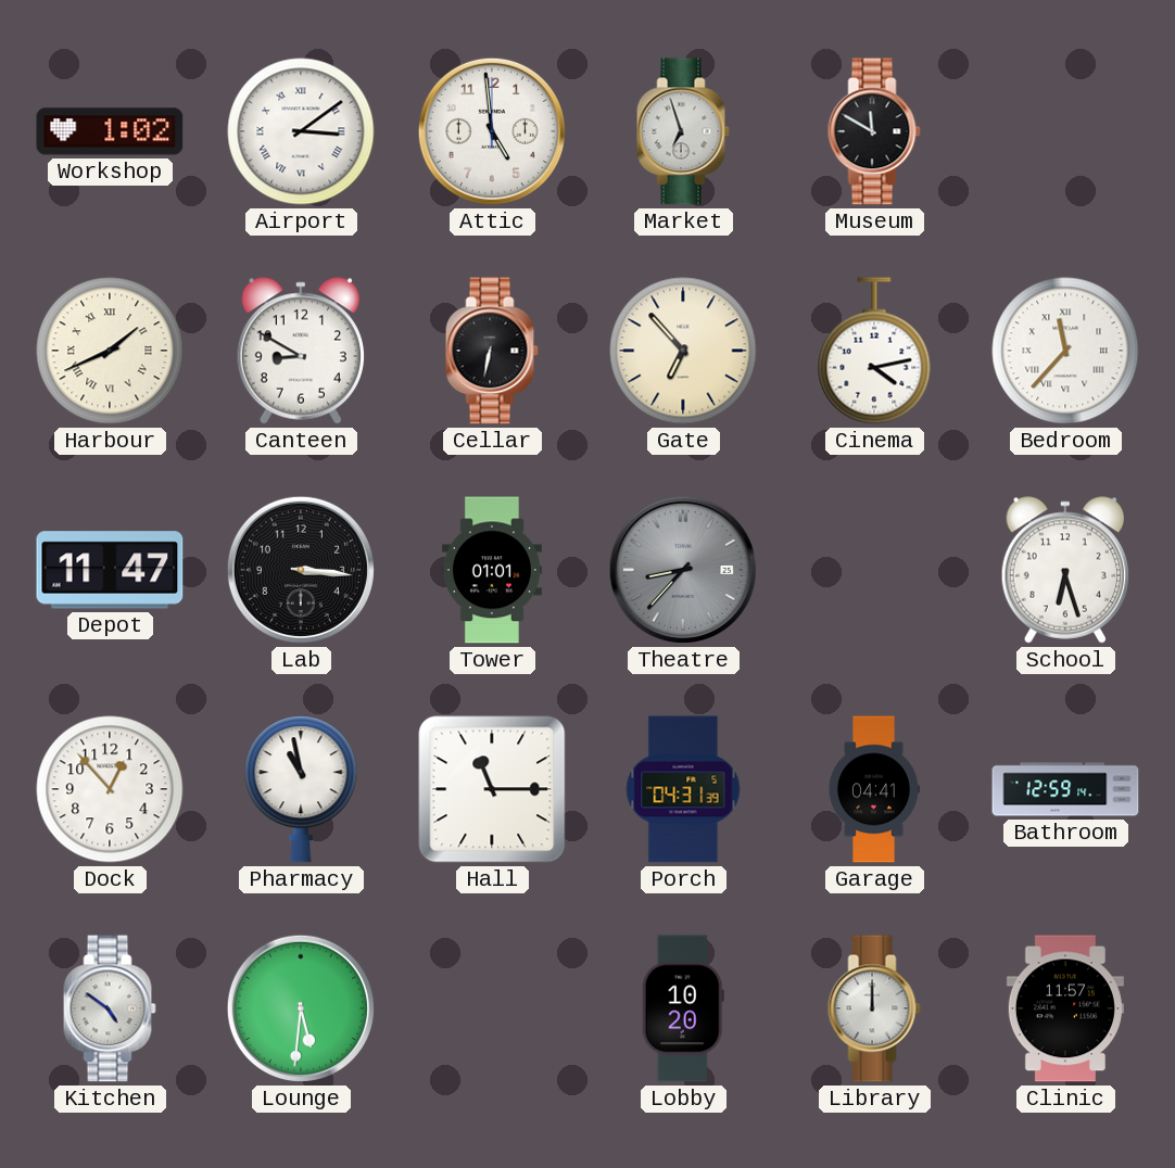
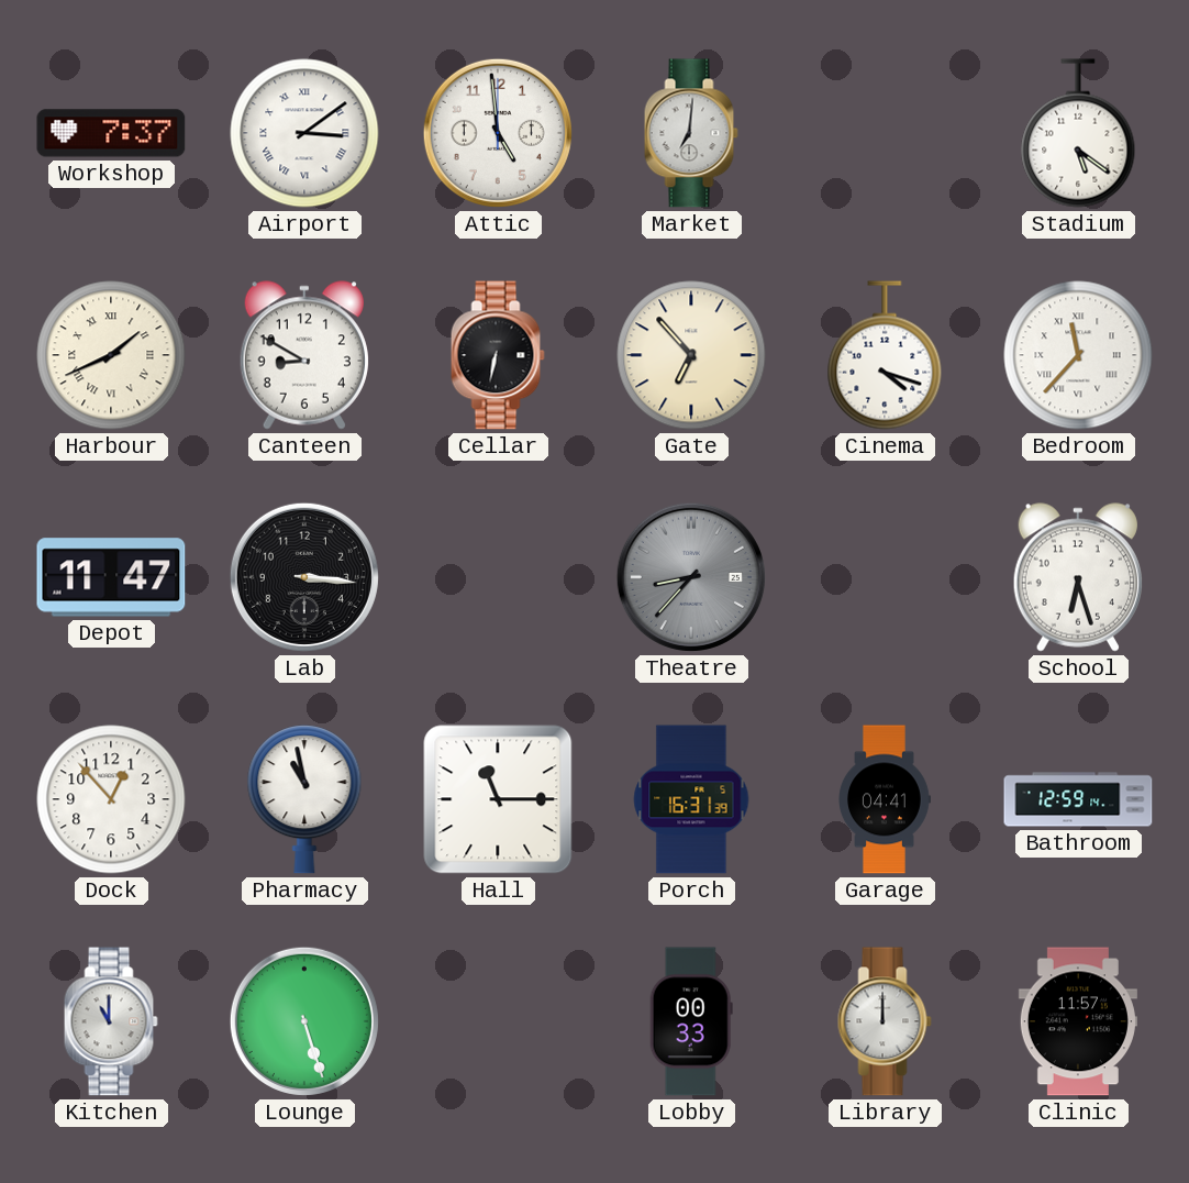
Workshop: 1:02 -> 7:37
Market: 6:57 -> 7:01
Museum: 11:50 -> none
Stadium: none -> 5:21
Cinema: 4:13 -> 4:18
Tower: 01:01 -> none
Porch: 04:31 -> 16:31
Kitchen: 4:51 -> 11:00
Lounge: 5:31 -> 5:27
Lobby: 10:20 -> 00:33
